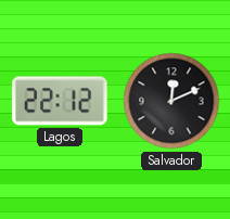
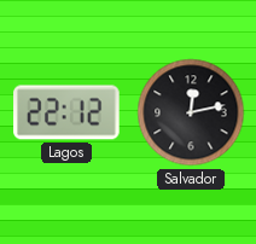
Salvador: 12:11 -> 12:13
